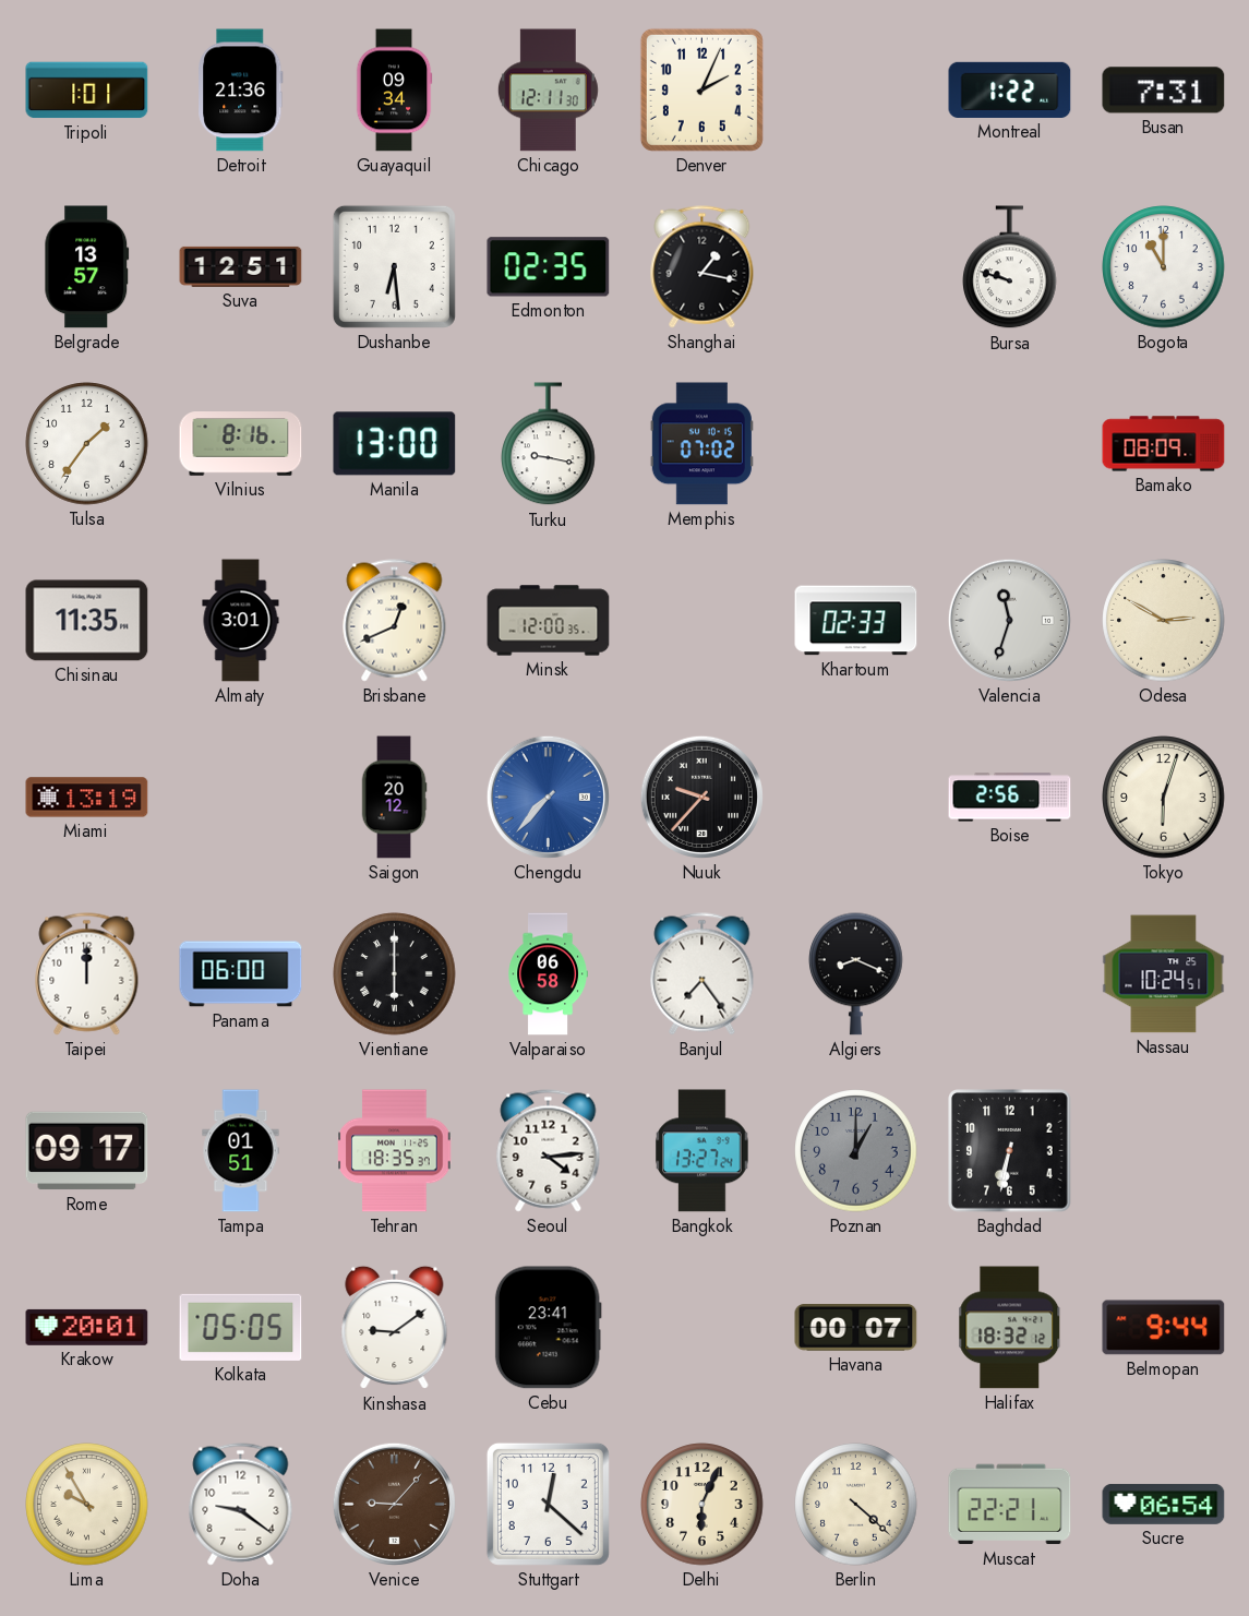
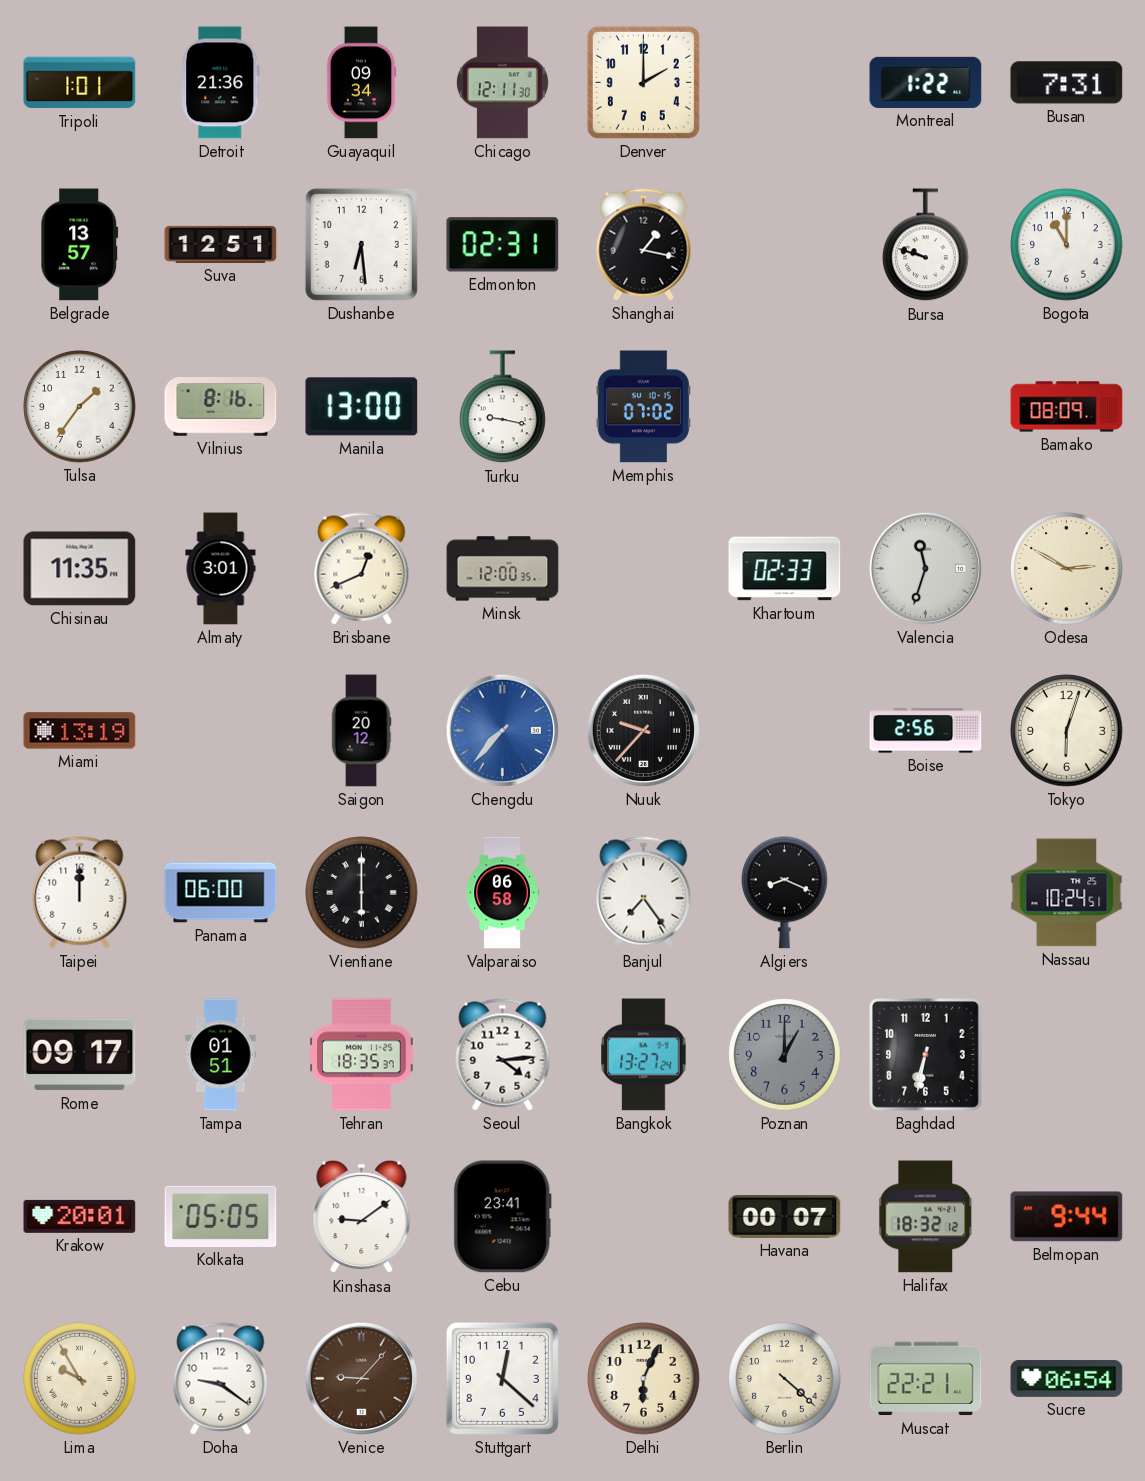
Denver: 2:04 -> 2:00
Edmonton: 02:35 -> 02:31
